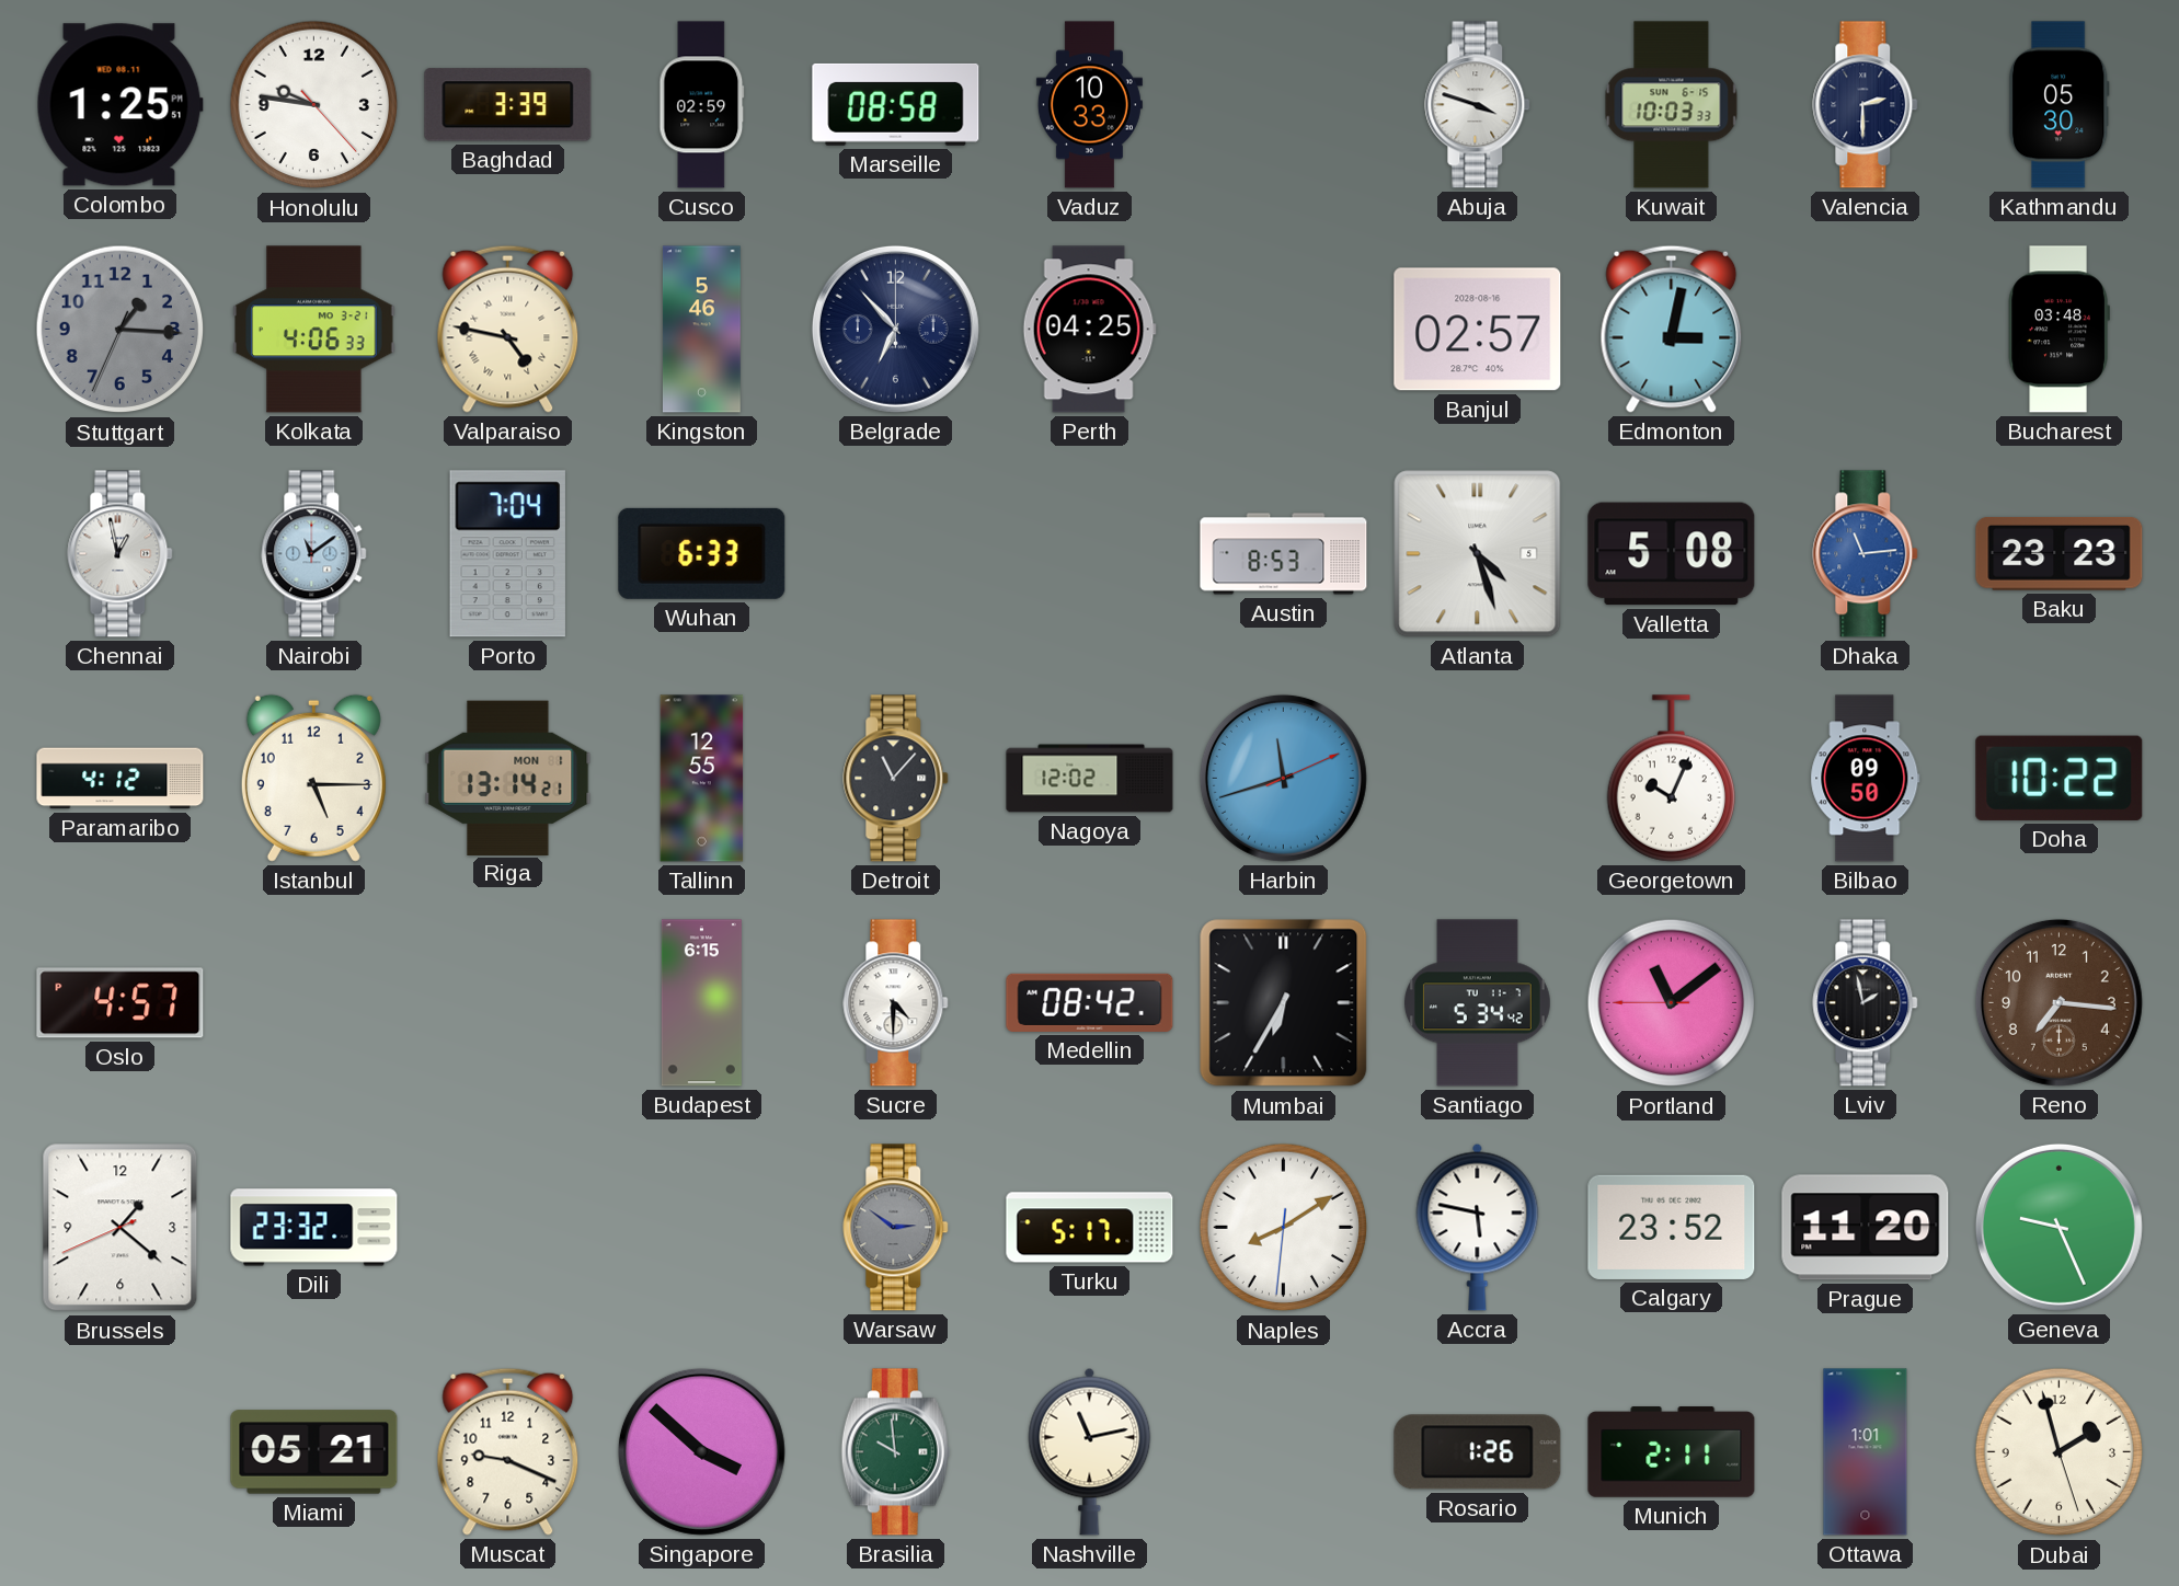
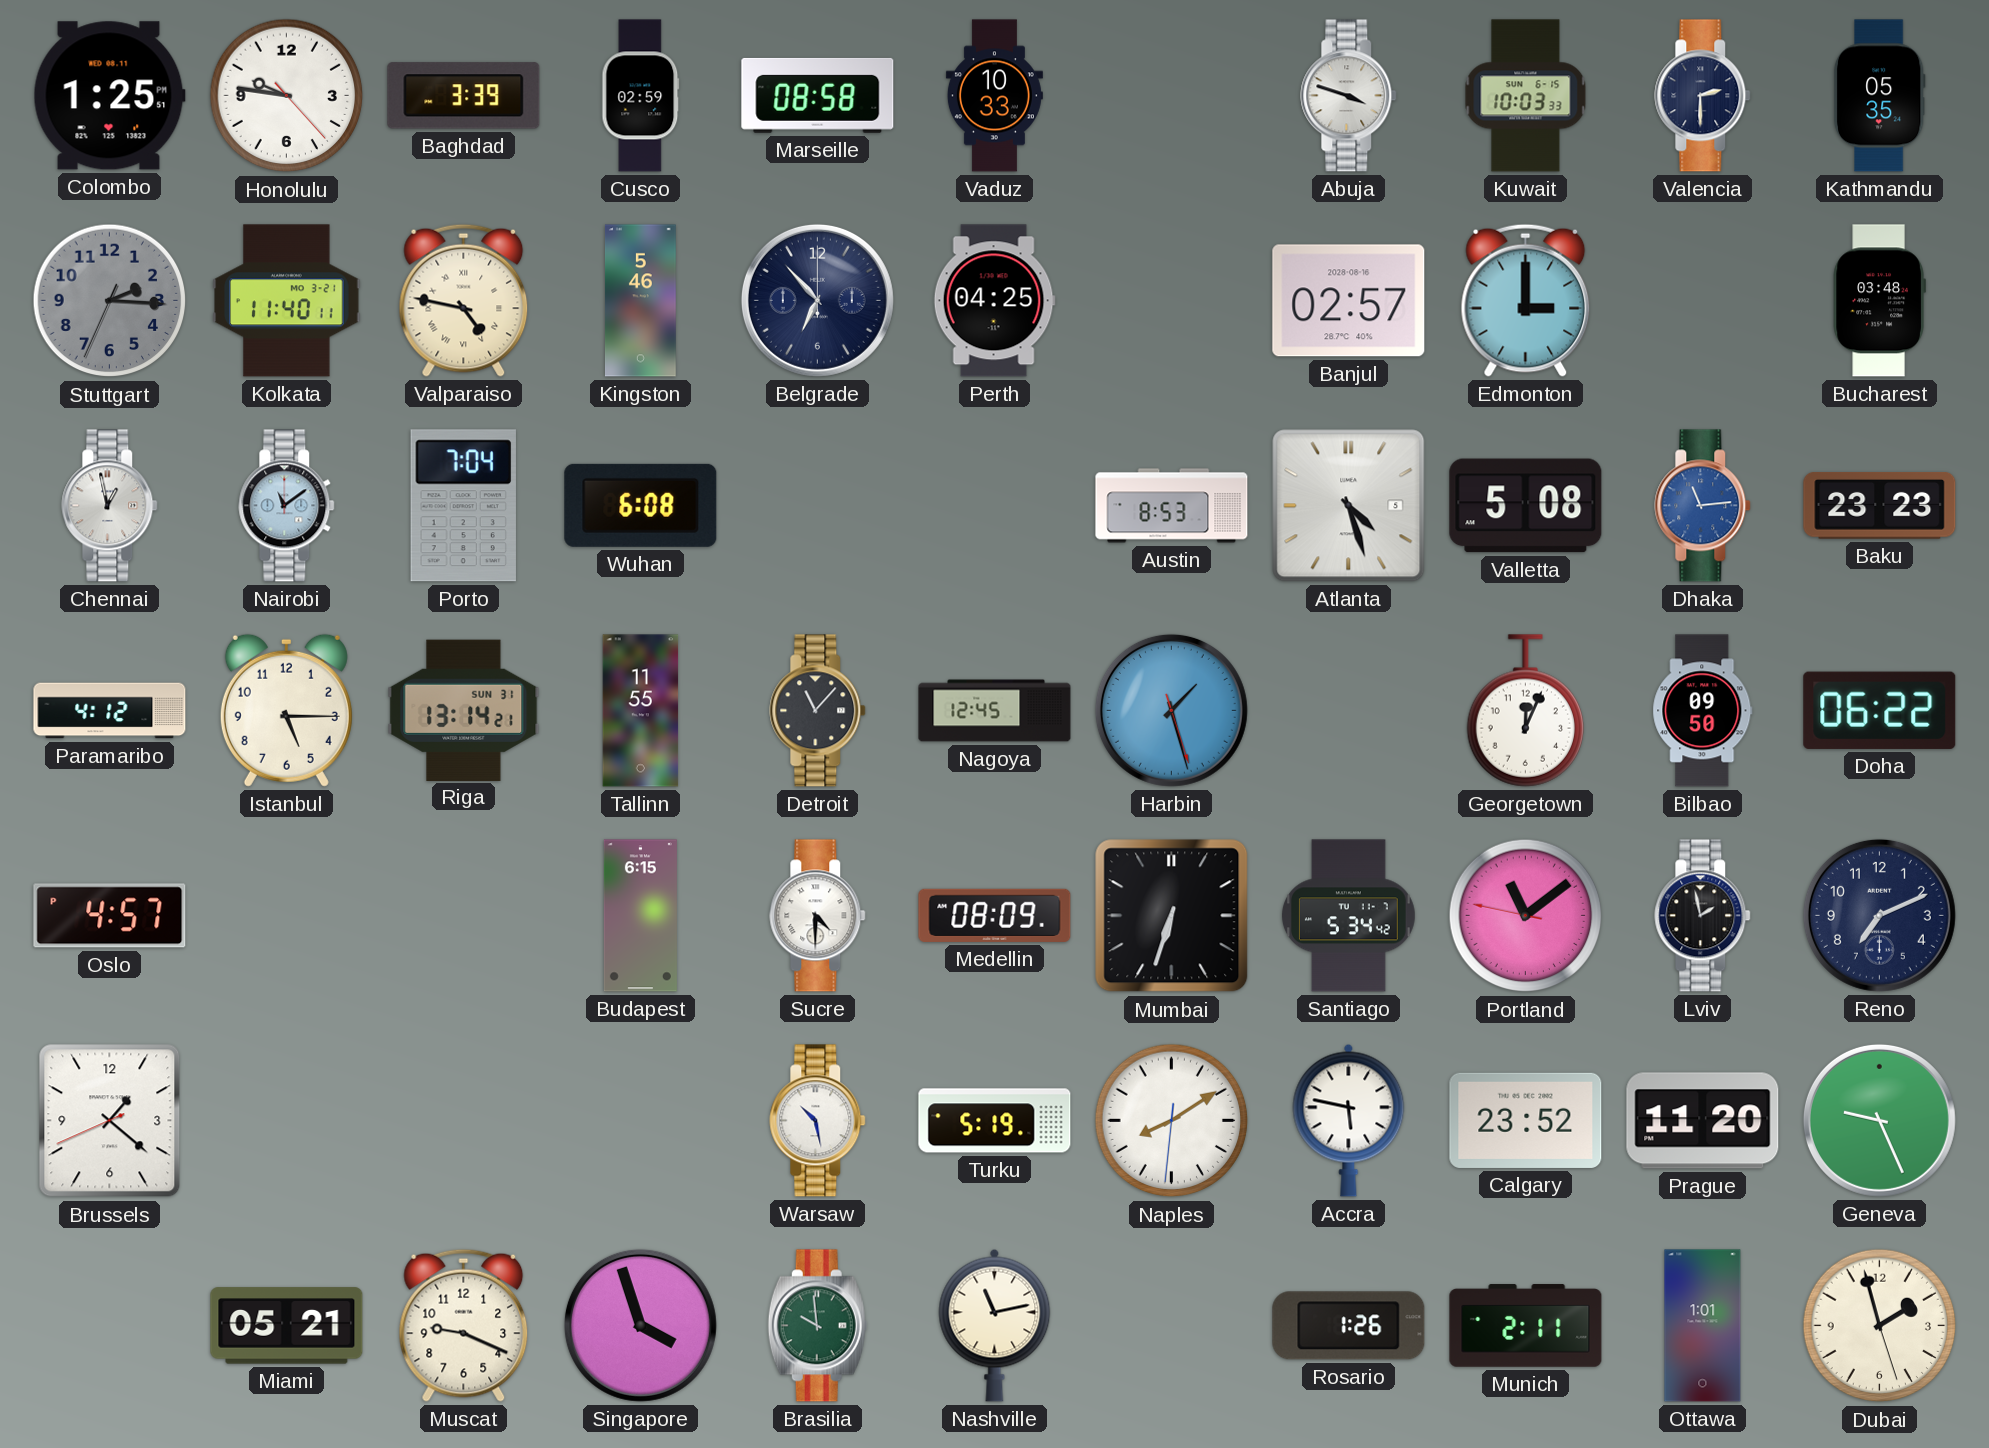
Kathmandu: 05:30 -> 05:35
Stuttgart: 1:15 -> 2:15
Kolkata: 4:06 -> 11:40
Edmonton: 3:02 -> 3:00
Wuhan: 6:33 -> 6:08
Riga date: MON 1 -> SUN 31
Tallinn: 12:55 -> 11:55
Nagoya: 12:02 -> 12:45
Harbin: 11:42 -> 1:27
Georgetown: 10:04 -> 12:04
Doha: 10:22 -> 06:22
Medellin: 08:42 -> 08:09
Mumbai: 6:35 -> 6:33
Portland: 11:08:45 -> 11:08:47
Reno: 7:16 -> 7:11
Reno dial: brown -> navy
Dili: 23:32 -> none
Warsaw: 2:51 -> 10:28
Warsaw dial: grey -> white
Turku: 5:17 -> 5:19
Singapore: 3:52 -> 3:57
